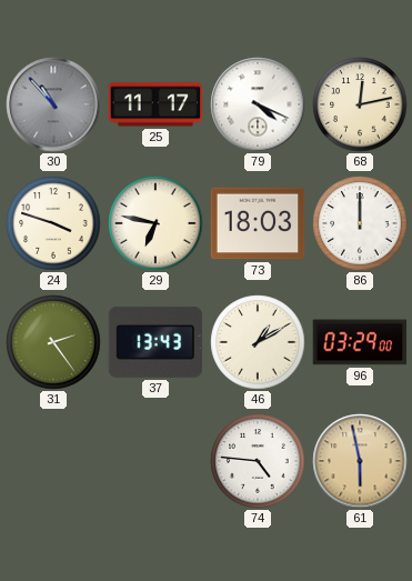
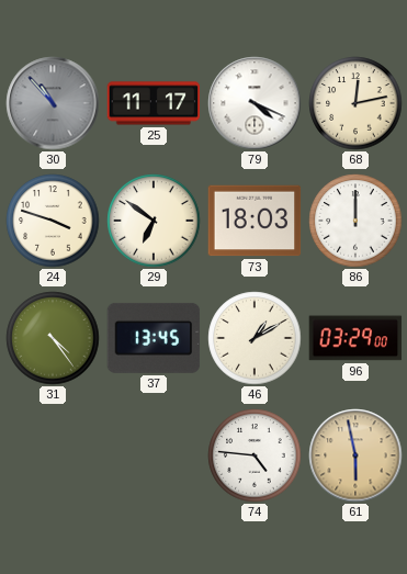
29: 6:47 -> 6:51
31: 2:24 -> 4:24
37: 13:43 -> 13:45
